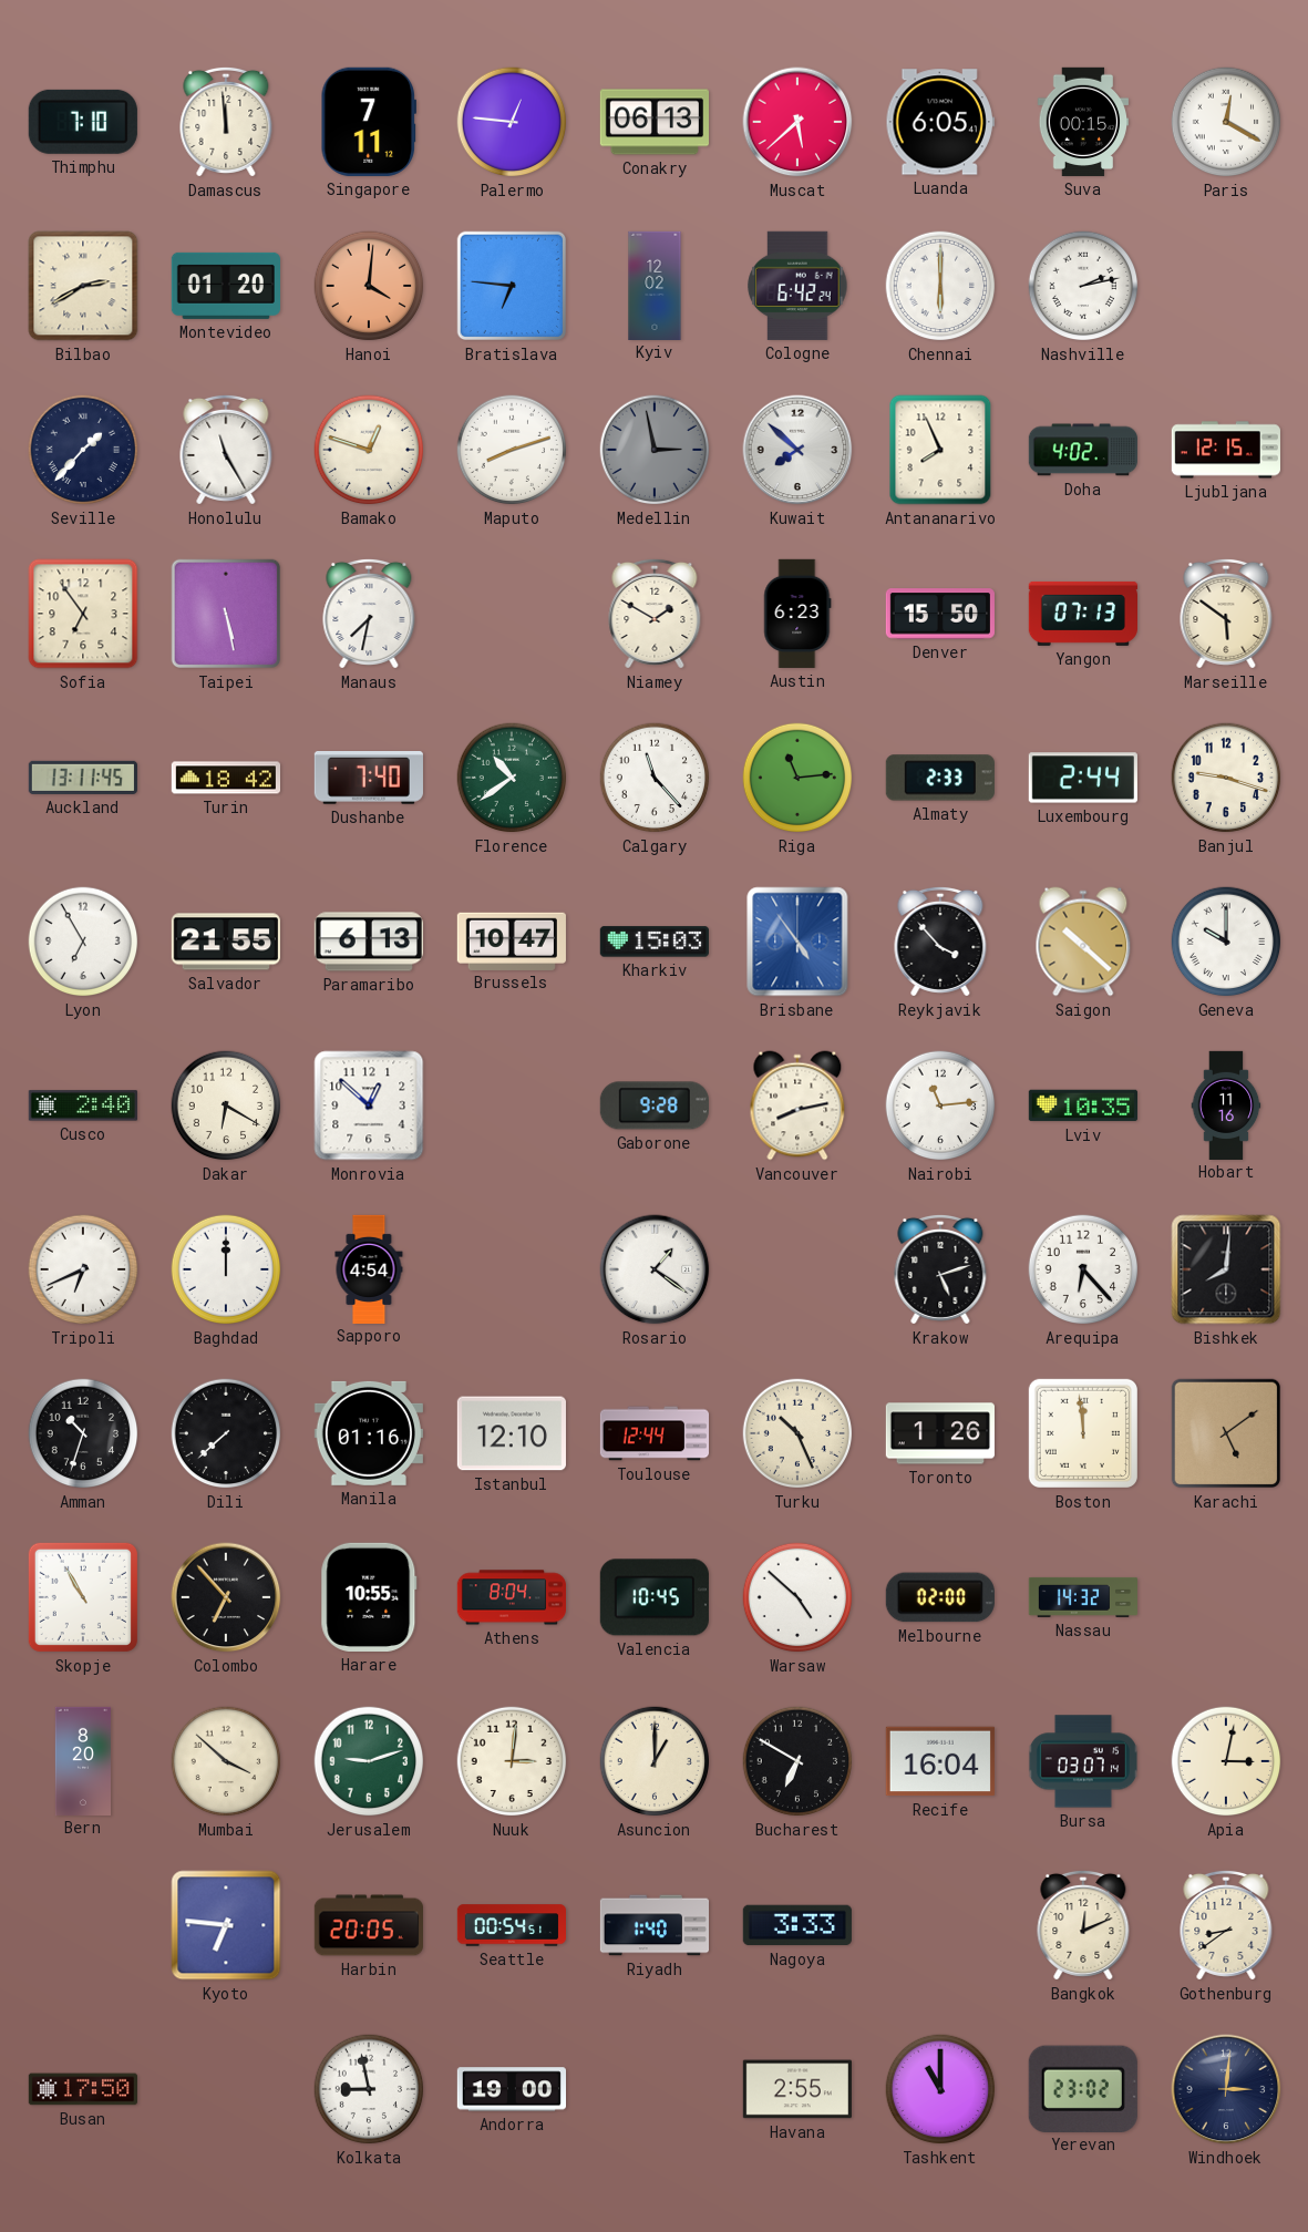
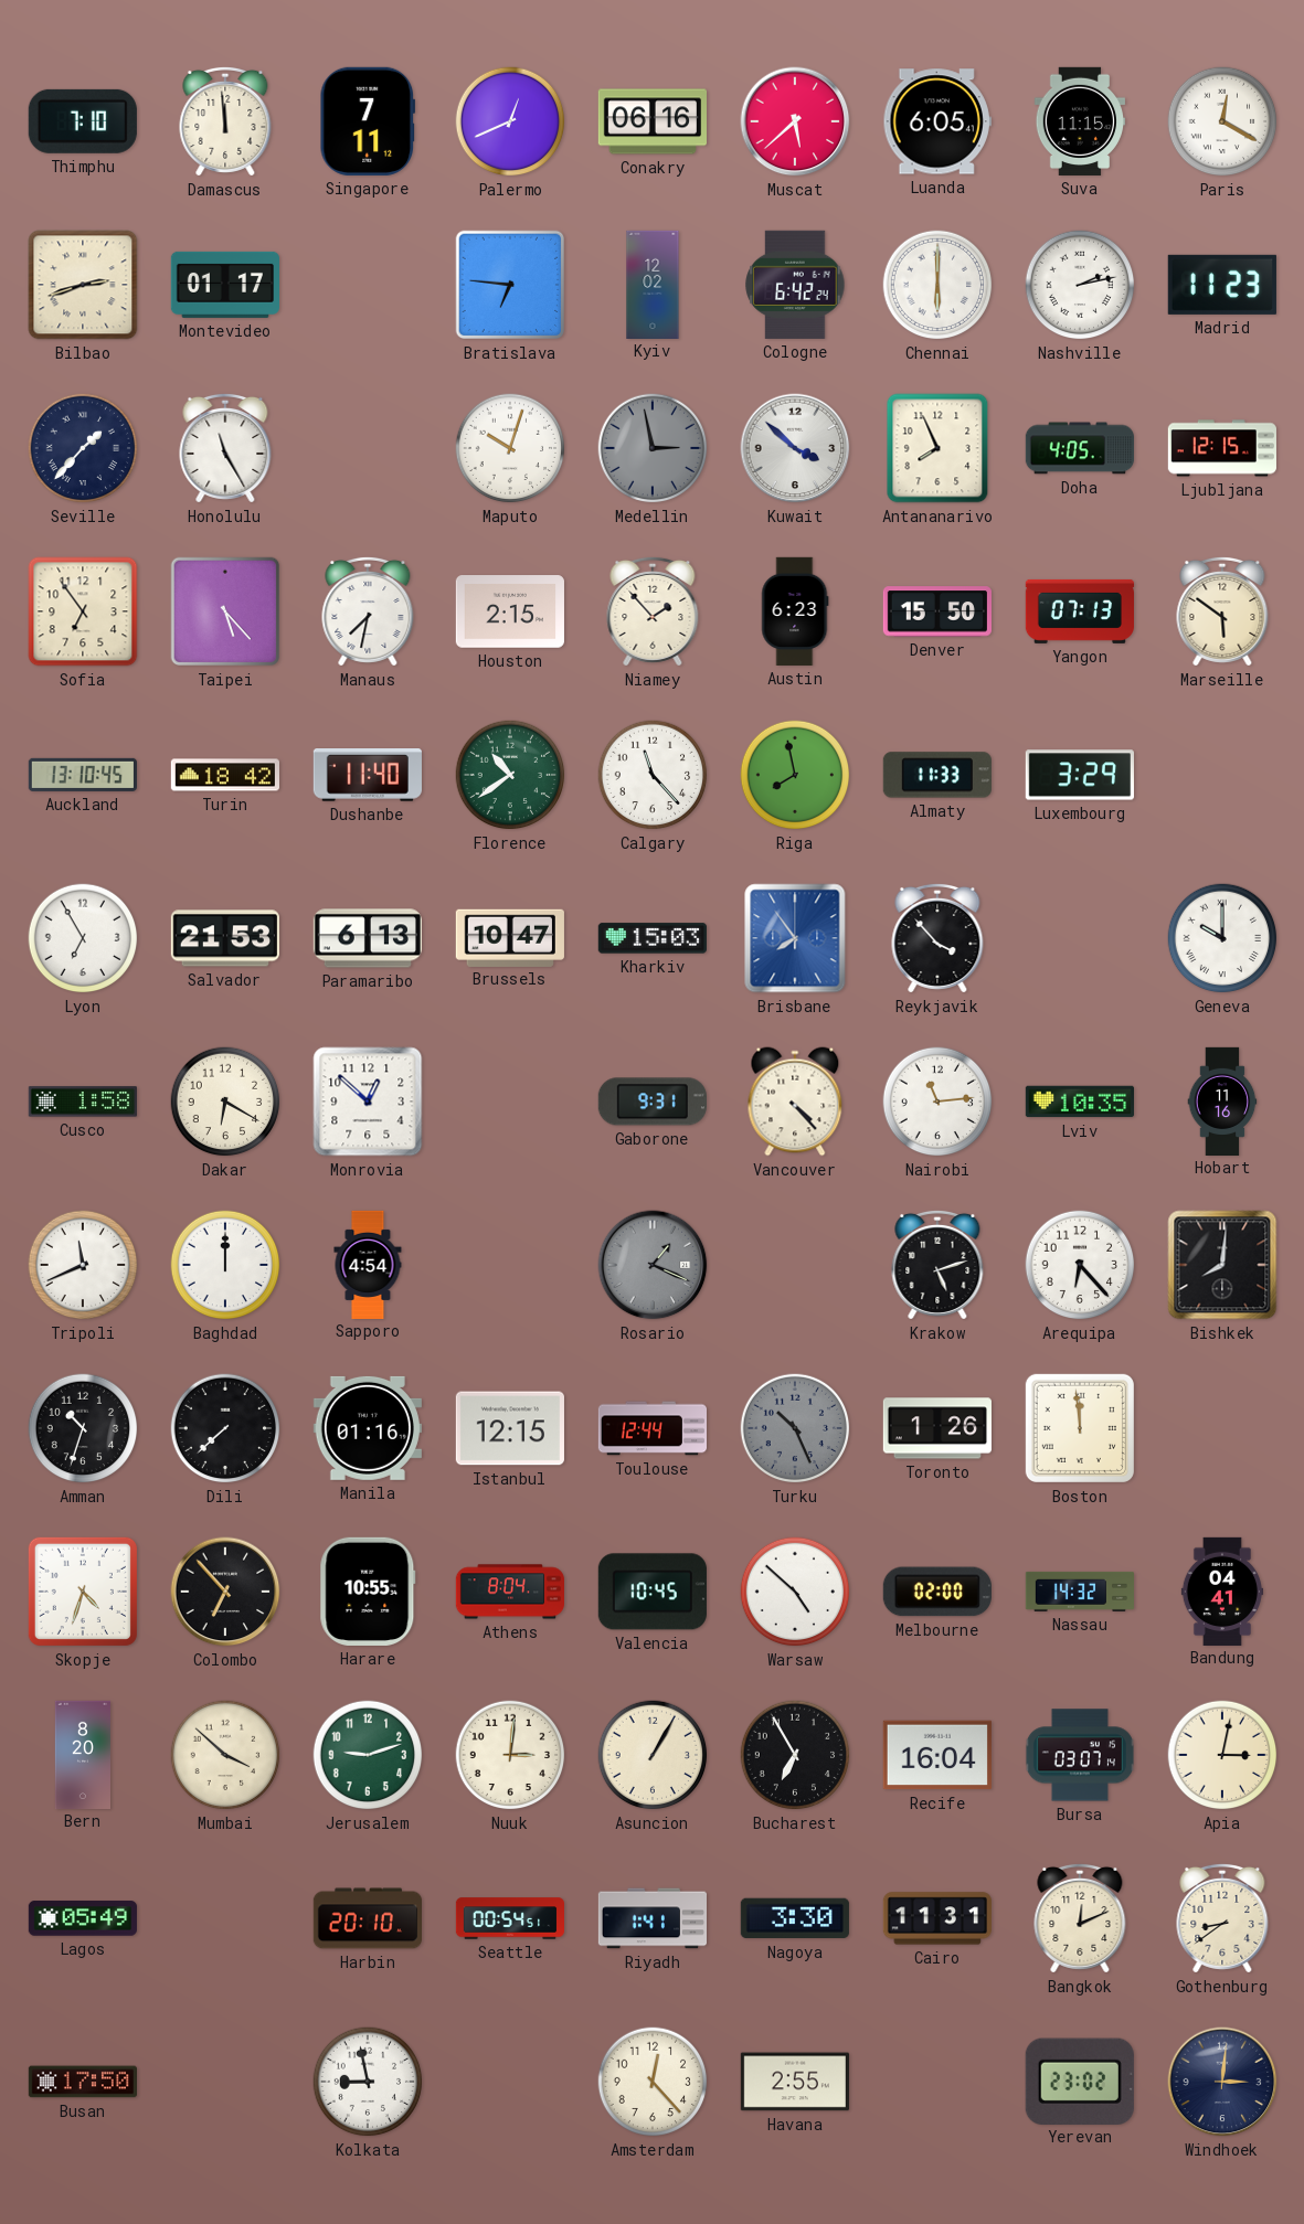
Palermo: 12:46 -> 12:41
Conakry: 06:13 -> 06:16
Suva: 00:15 -> 11:15
Bilbao: 2:40 -> 2:42
Montevideo: 01:20 -> 01:17
Hanoi: 4:01 -> none
Madrid: none -> 11:23
Bamako: 12:48 -> none
Maputo: 8:12 -> 10:03
Kuwait: 7:52 -> 3:52
Doha: 4:02 -> 4:05
Taipei: 5:28 -> 5:23
Houston: none -> 2:15
Niamey: 1:50 -> 1:53
Auckland: 13:11 -> 13:10
Dushanbe: 7:40 -> 11:40
Riga: 11:14 -> 7:58
Almaty: 2:33 -> 11:33
Luxembourg: 2:44 -> 3:29
Banjul: 9:18 -> none
Salvador: 21:55 -> 21:53
Brisbane: 4:54 -> 7:54
Saigon: 10:22 -> none
Cusco: 2:40 -> 1:58
Gaborone: 9:28 -> 9:31
Vancouver: 8:13 -> 4:23
Tripoli: 6:41 -> 11:41
Rosario: 1:21 -> 1:19
Rosario dial: white -> grey
Istanbul: 12:10 -> 12:15
Turku dial: cream -> grey
Karachi: 5:09 -> none
Skopje: 10:55 -> 4:33
Bandung: none -> 04:41
Asuncion: 1:00 -> 1:05
Bucharest: 6:50 -> 6:55
Lagos: none -> 05:49
Kyoto: 6:46 -> none
Harbin: 20:05 -> 20:10
Riyadh: 1:40 -> 1:41
Nagoya: 3:33 -> 3:30
Cairo: none -> 11:31
Andorra: 19:00 -> none
Amsterdam: none -> 12:23
Tashkent: 11:00 -> none
